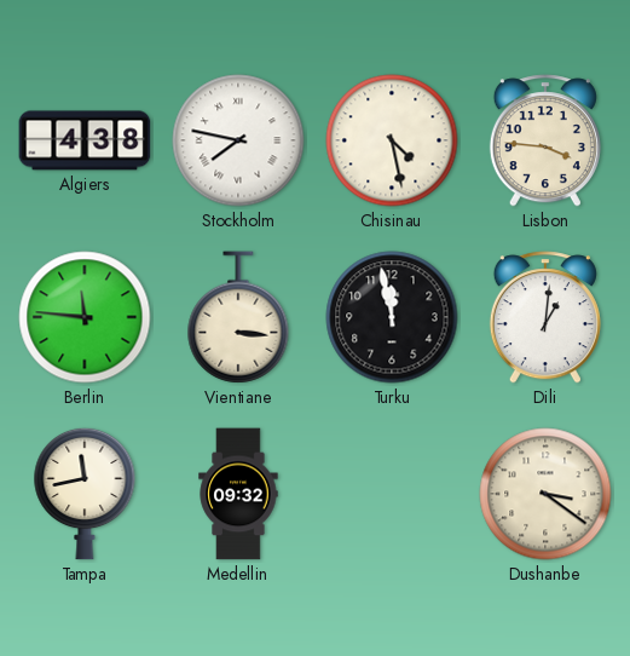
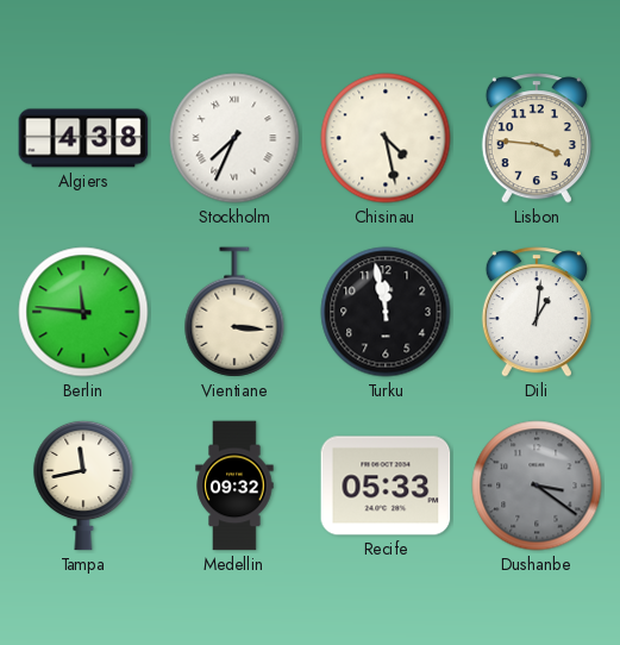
Stockholm: 7:47 -> 7:34
Recife: none -> 05:33
Dushanbe dial: cream -> grey
